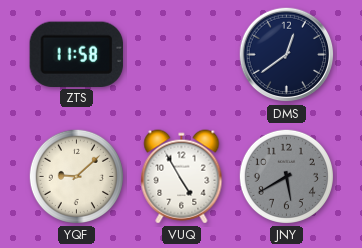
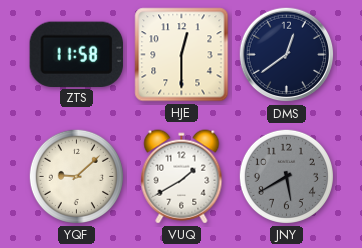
HJE: none -> 12:30
VUQ: 4:55 -> 1:40
